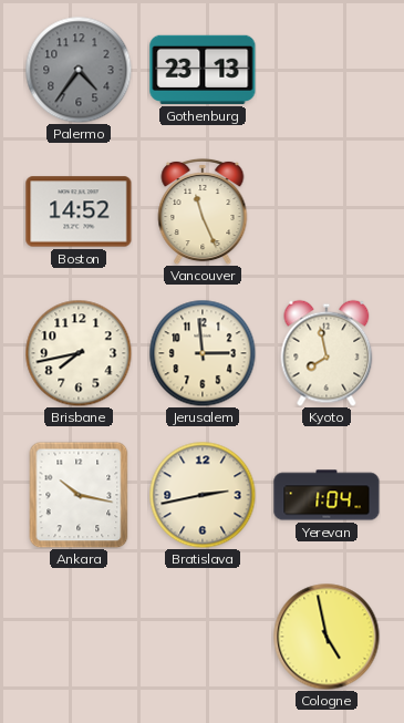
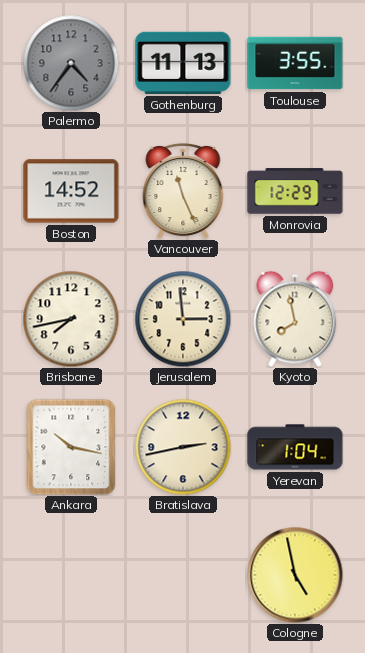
Gothenburg: 23:13 -> 11:13
Toulouse: none -> 3:55
Monrovia: none -> 12:29
